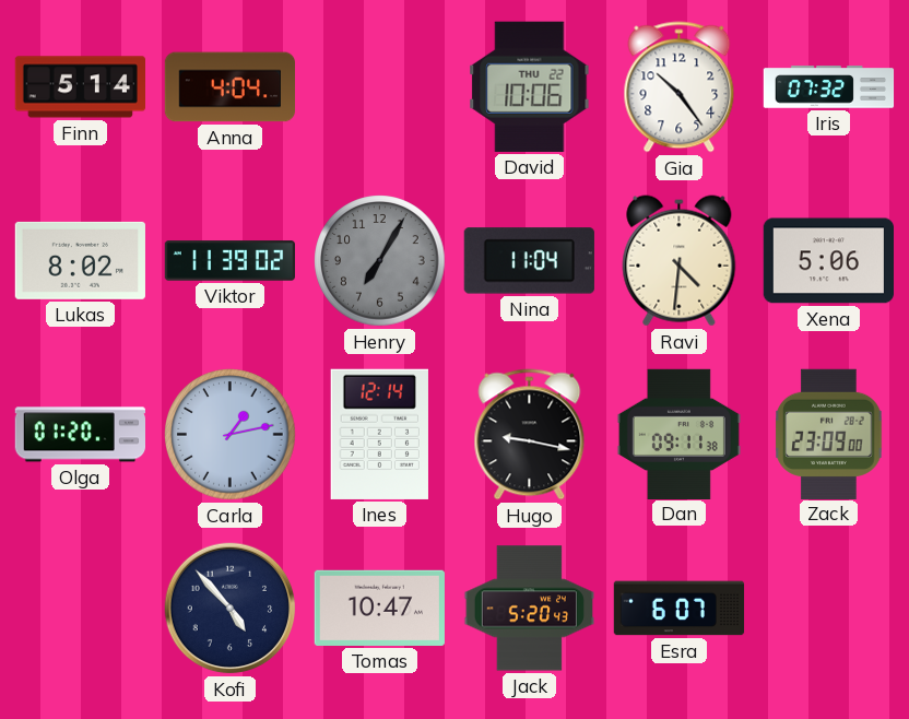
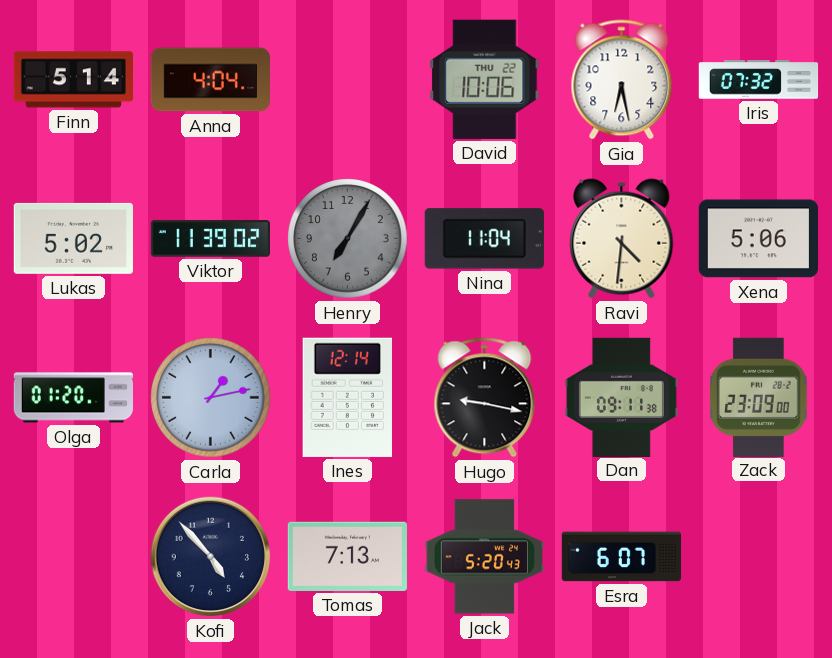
Gia: 10:24 -> 6:28
Lukas: 8:02 -> 5:02
Tomas: 10:47 -> 7:13
